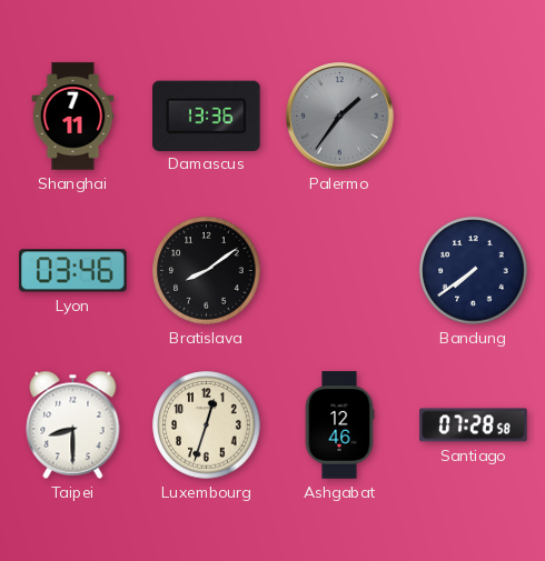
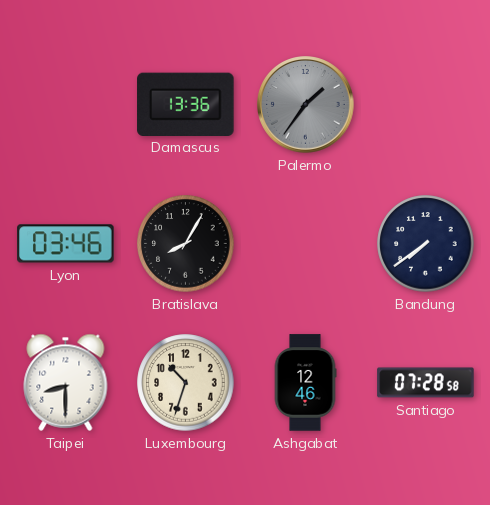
Shanghai: 7:11 -> none
Bratislava: 8:09 -> 8:05
Luxembourg: 12:33 -> 10:33
